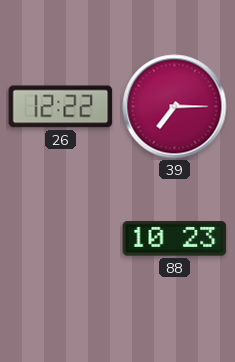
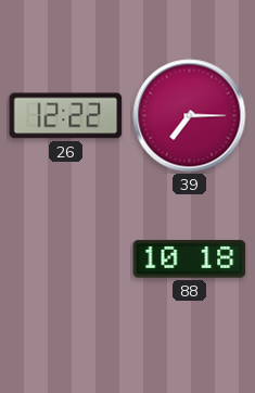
88: 10:23 -> 10:18
